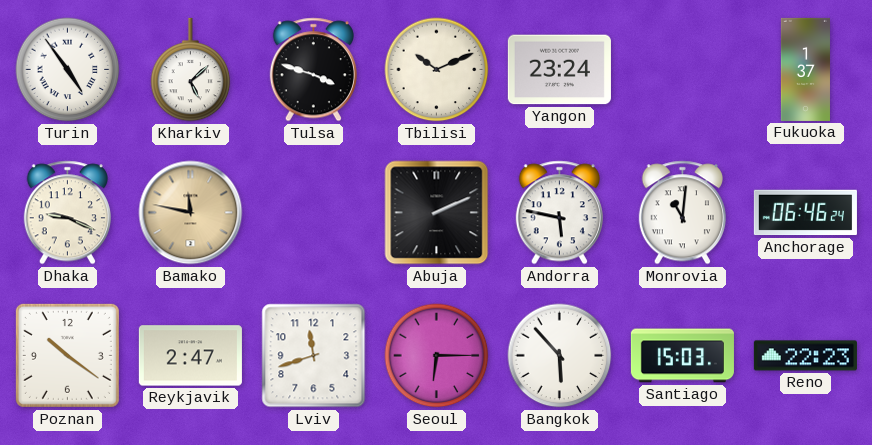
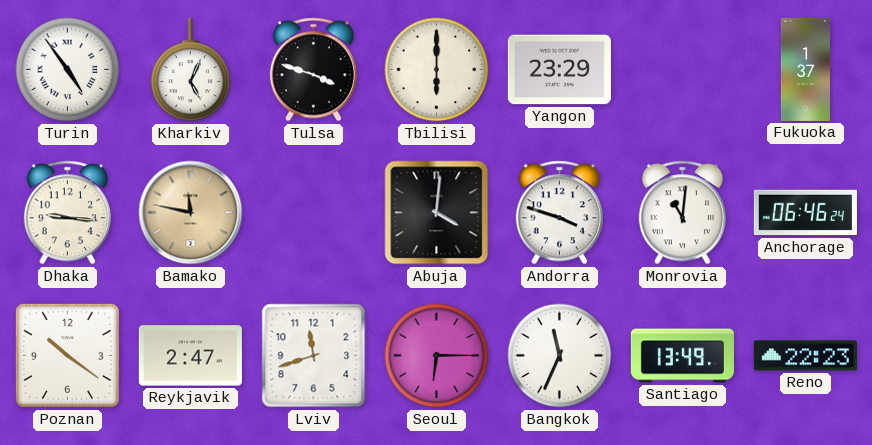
Kharkiv: 5:08 -> 5:04
Tbilisi: 10:11 -> 6:00
Yangon: 23:24 -> 23:29
Dhaka: 9:19 -> 9:16
Abuja: 2:11 -> 4:01
Andorra: 5:47 -> 3:48
Bangkok: 5:53 -> 11:34
Santiago: 15:03 -> 13:49
